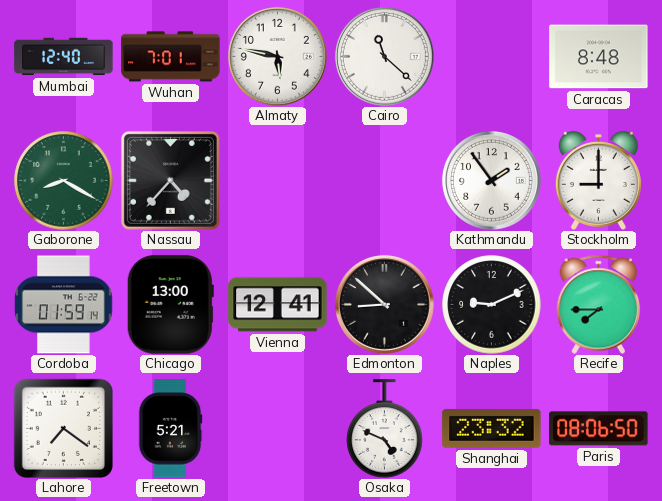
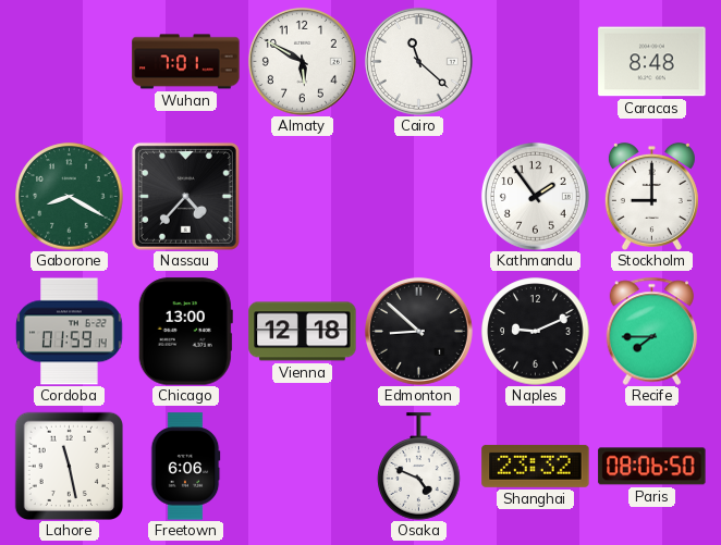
Mumbai: 12:40 -> none
Almaty: 5:47 -> 5:50
Vienna: 12:41 -> 12:18
Lahore: 7:21 -> 11:28
Freetown: 5:21 -> 6:06
